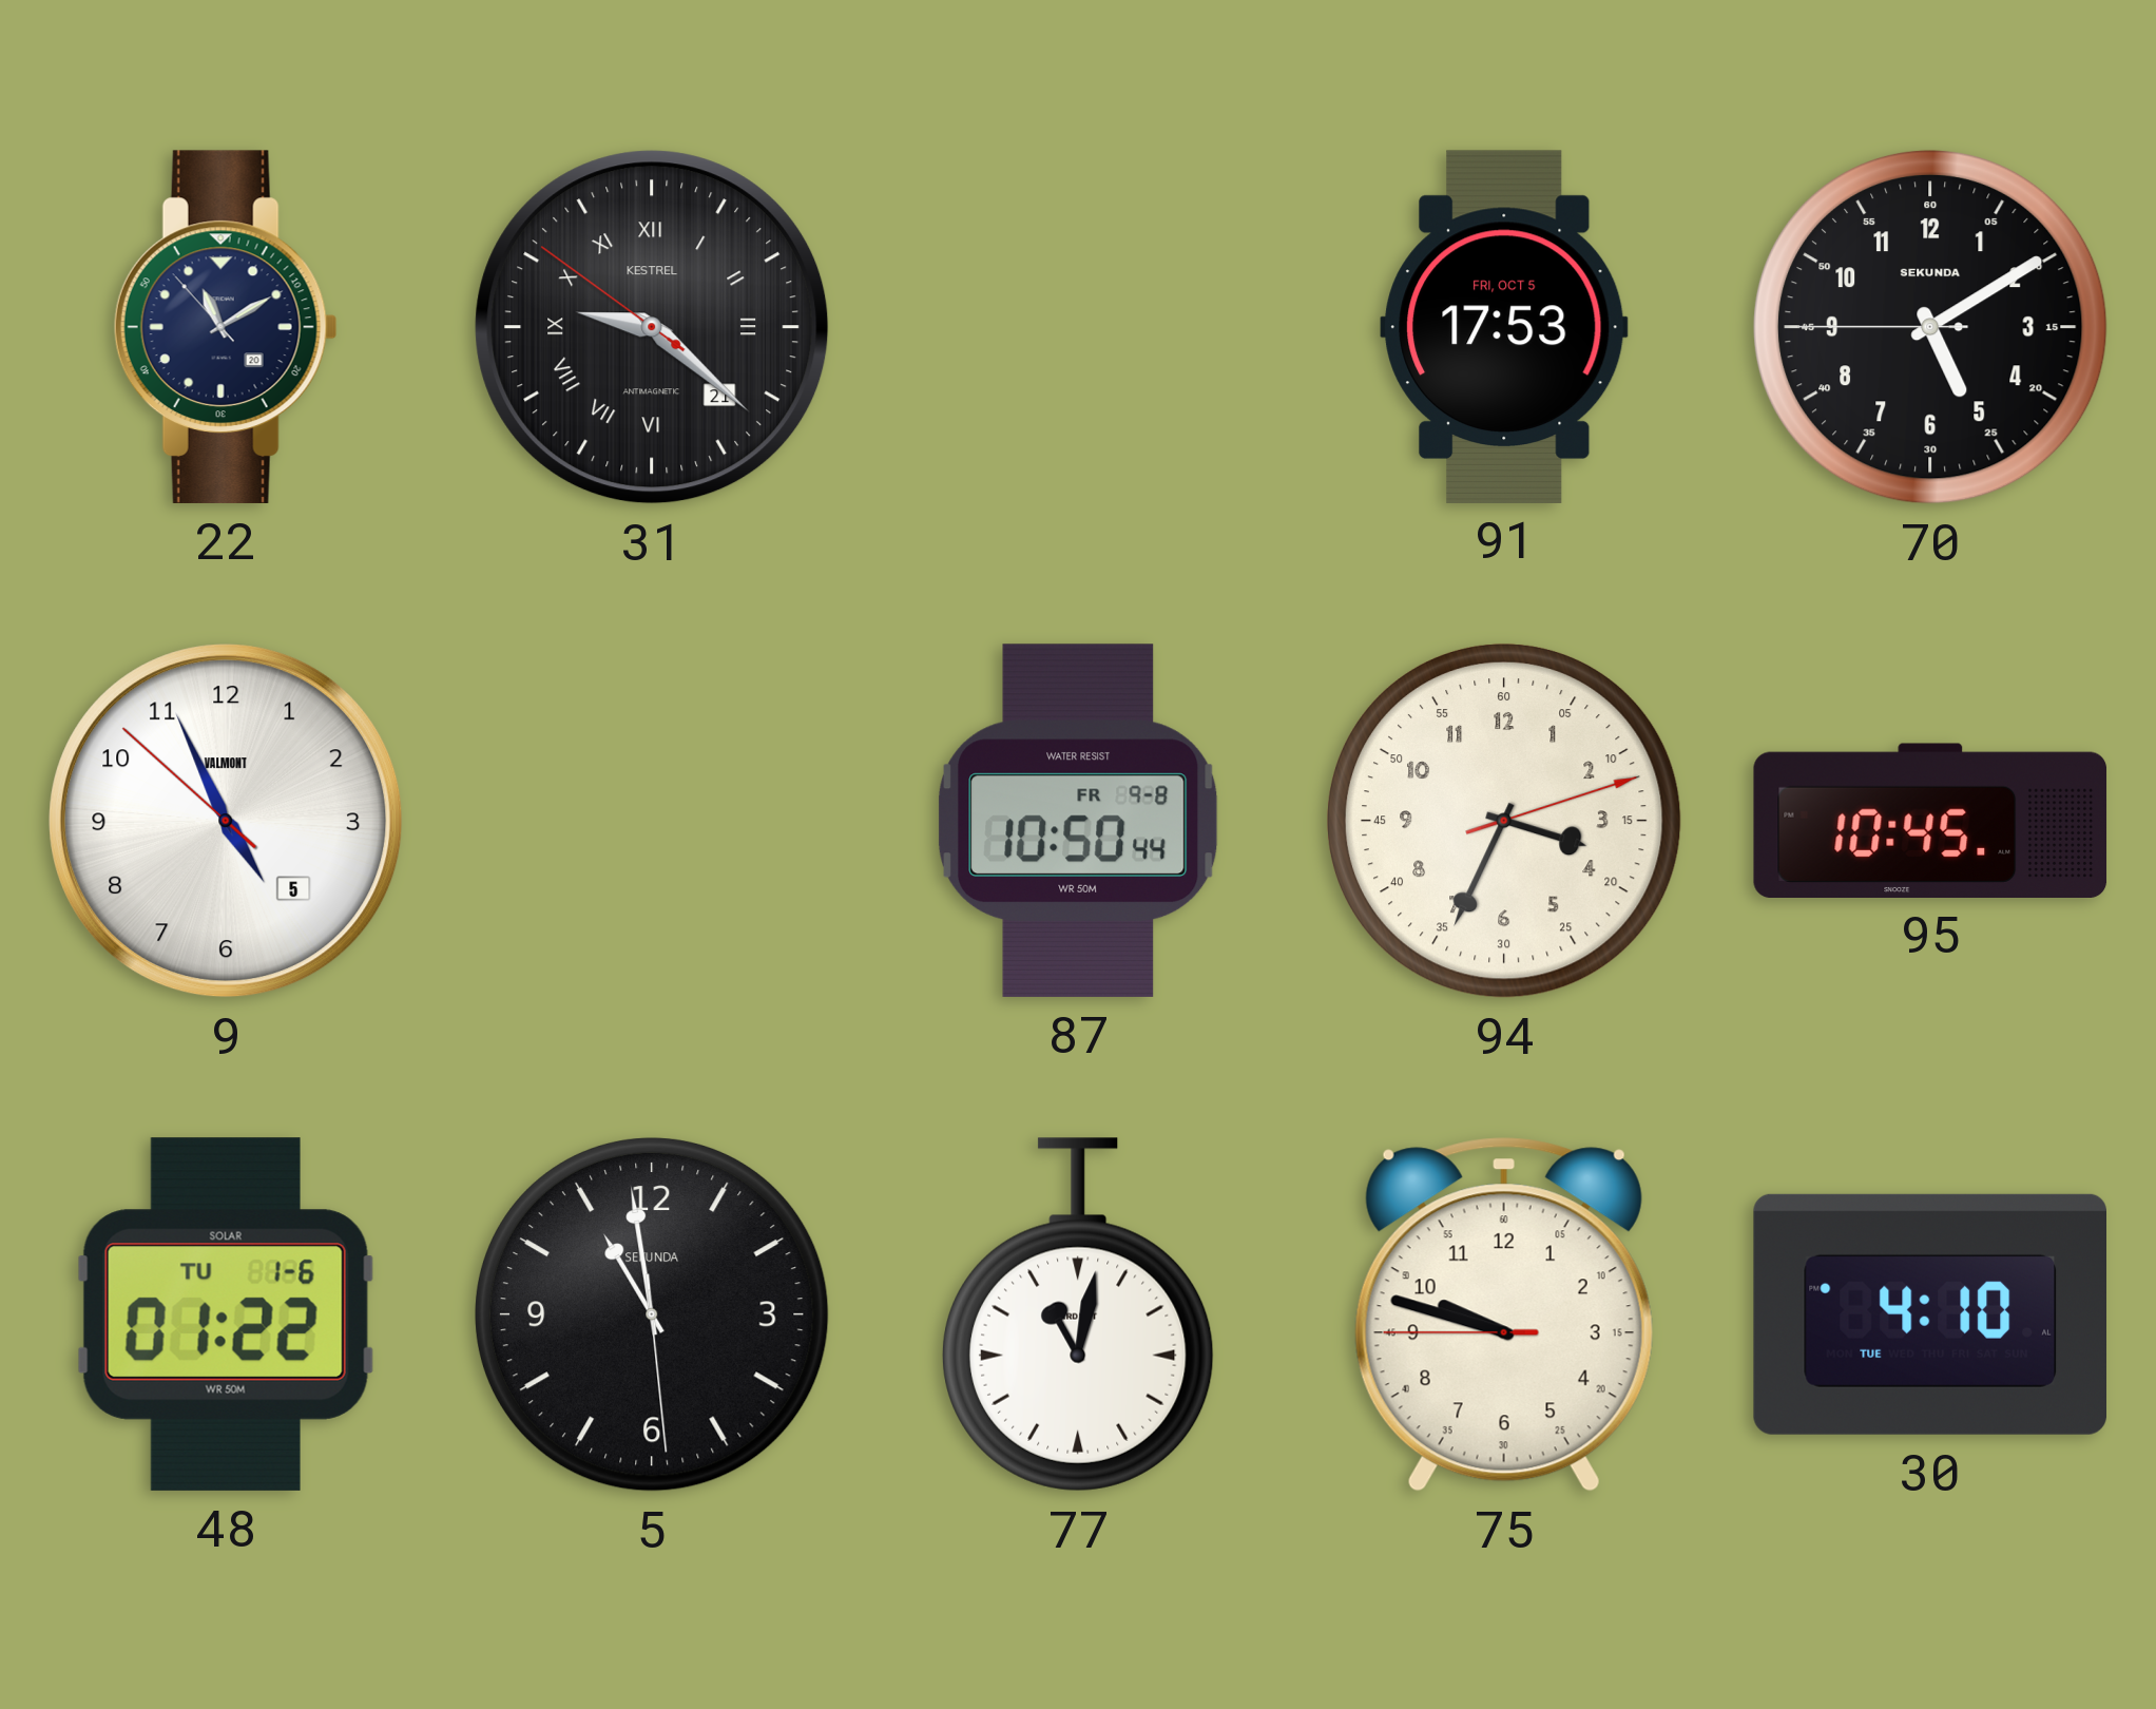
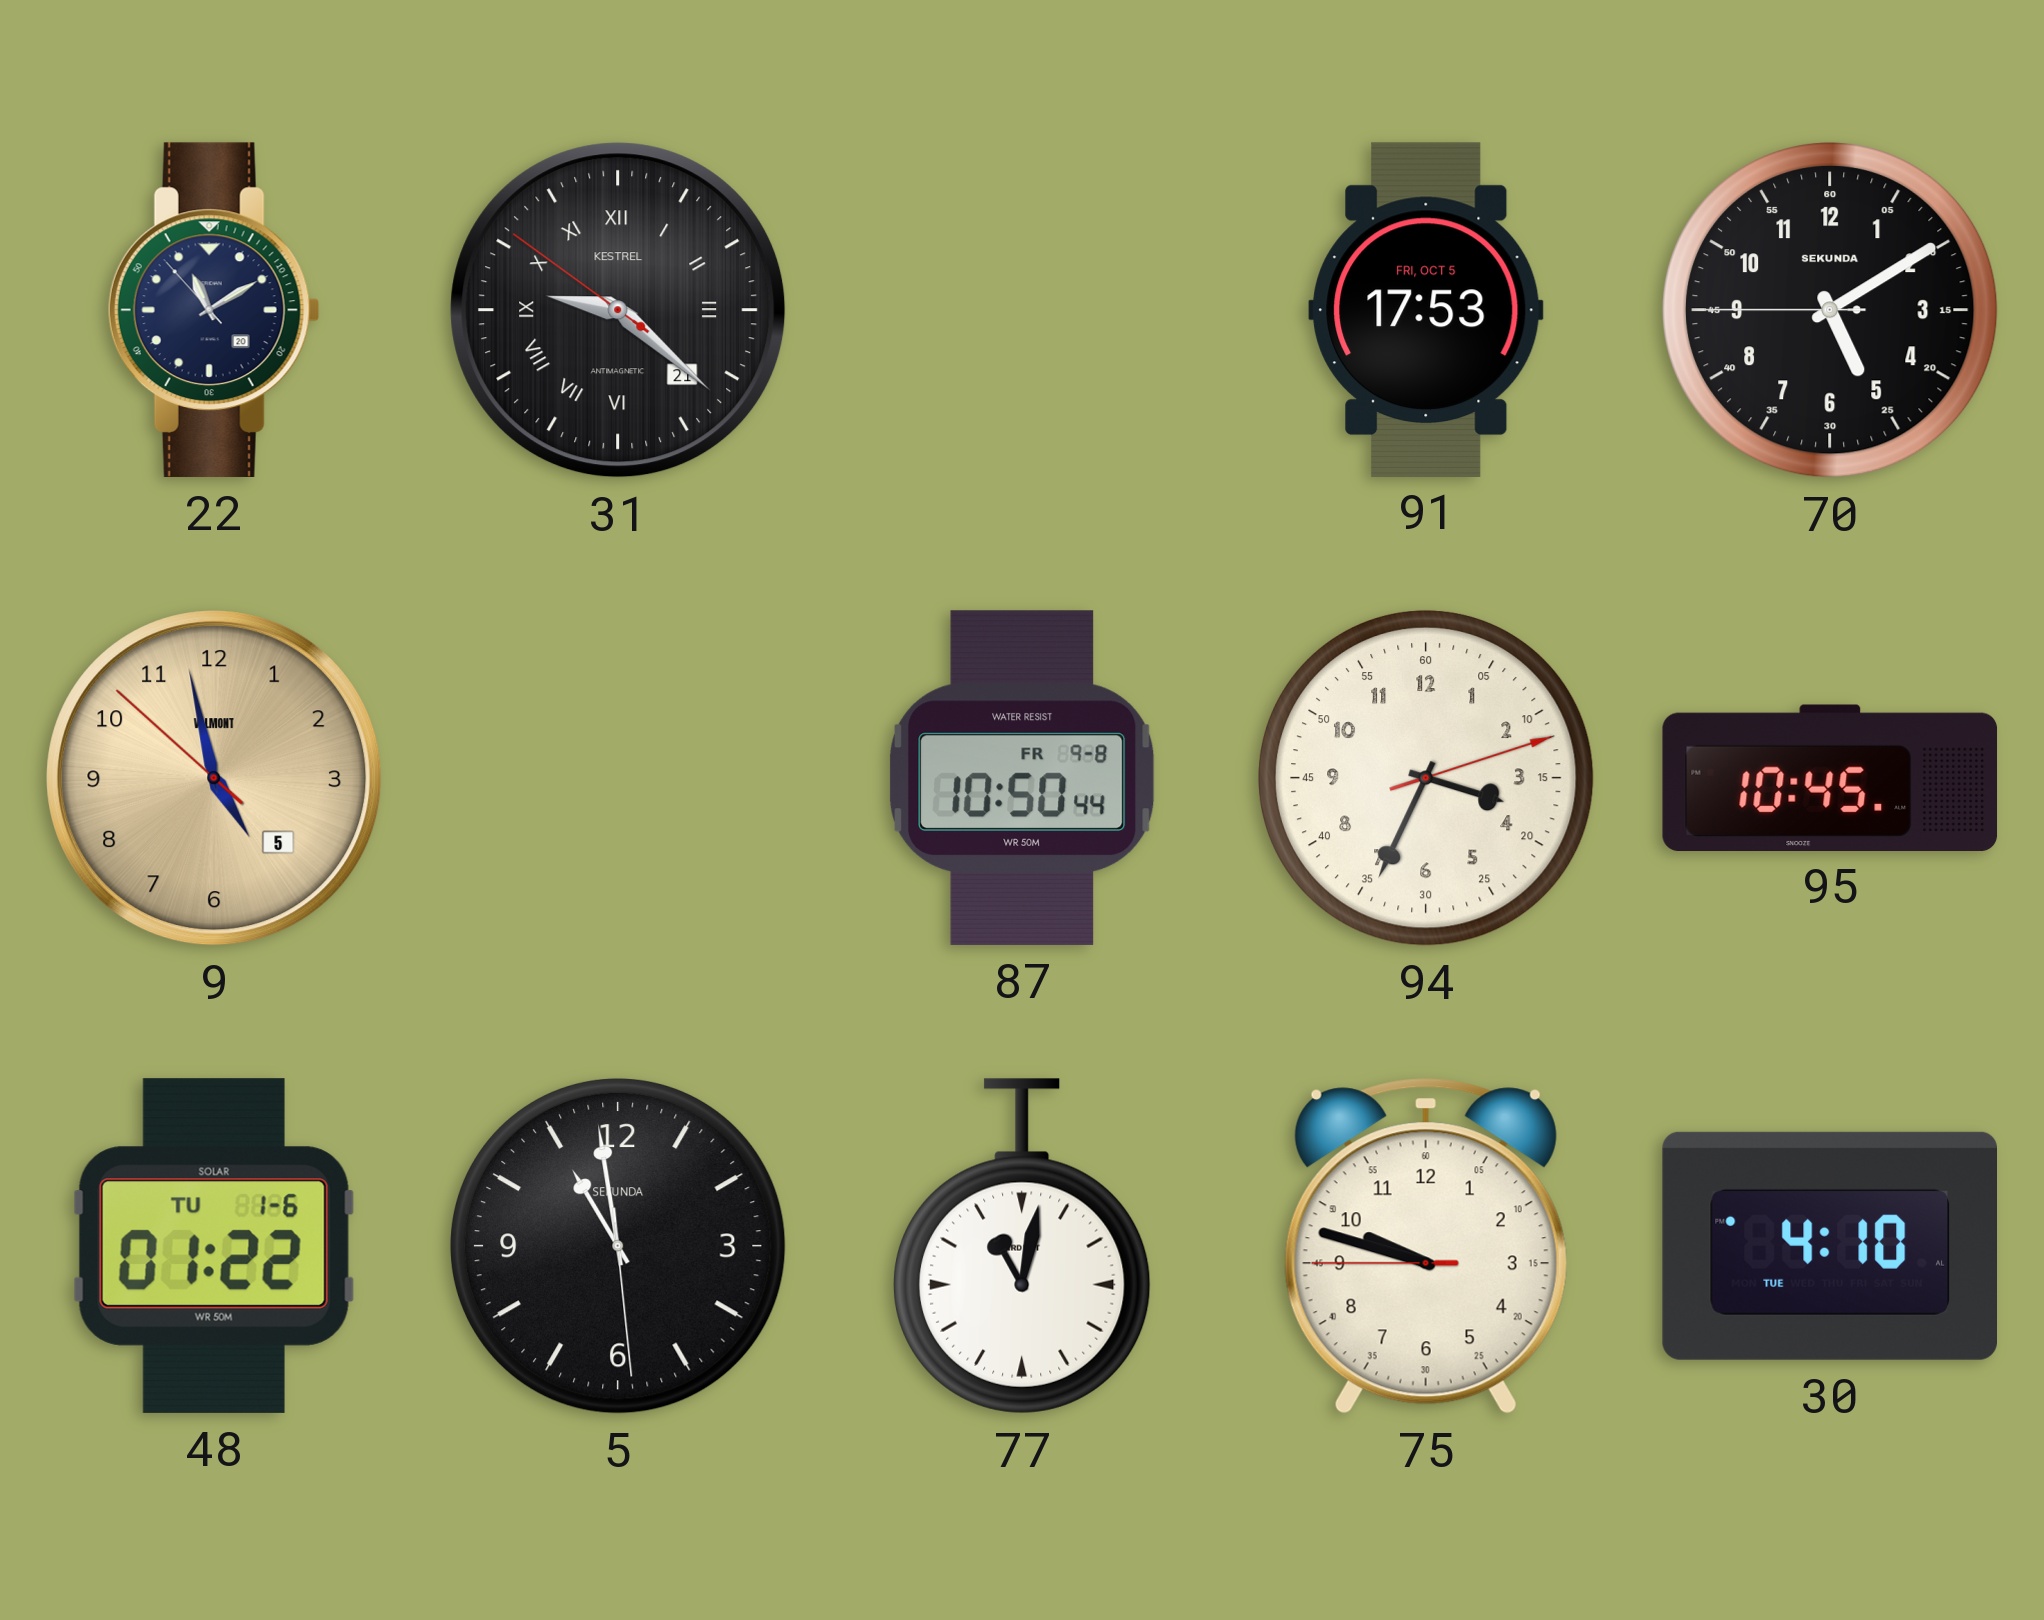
9: 4:55 -> 4:57
9 dial: white -> champagne
